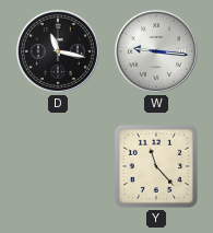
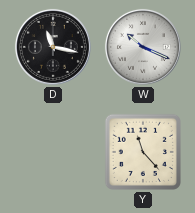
W: 9:16 -> 10:19
